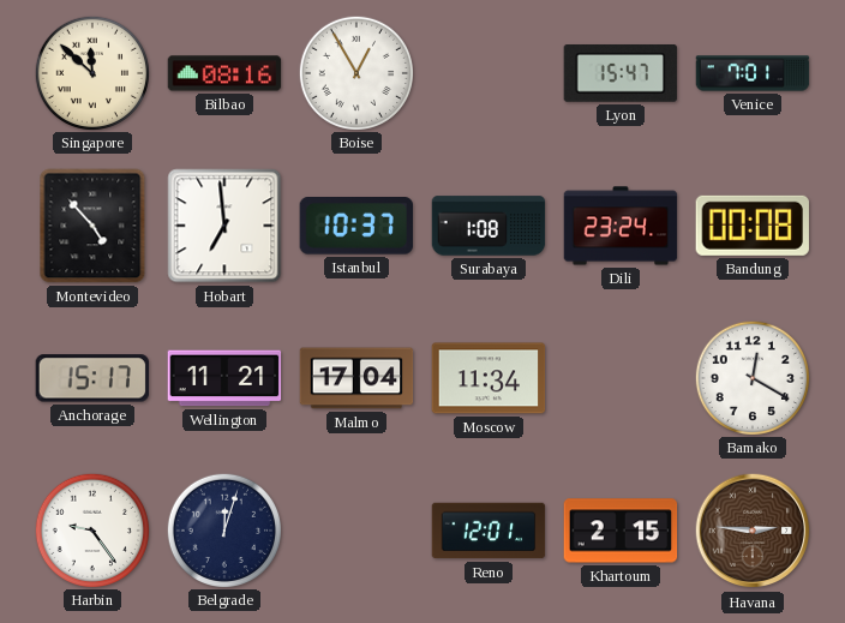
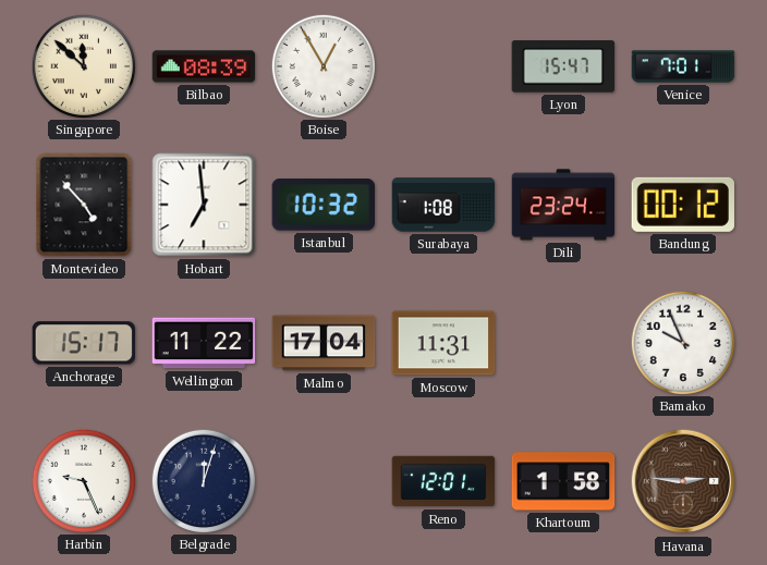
Bilbao: 08:16 -> 08:39
Istanbul: 10:37 -> 10:32
Bandung: 00:08 -> 00:12
Wellington: 11:21 -> 11:22
Moscow: 11:34 -> 11:31
Bamako: 12:20 -> 9:56
Harbin: 9:24 -> 9:26
Khartoum: 2:15 -> 1:58
